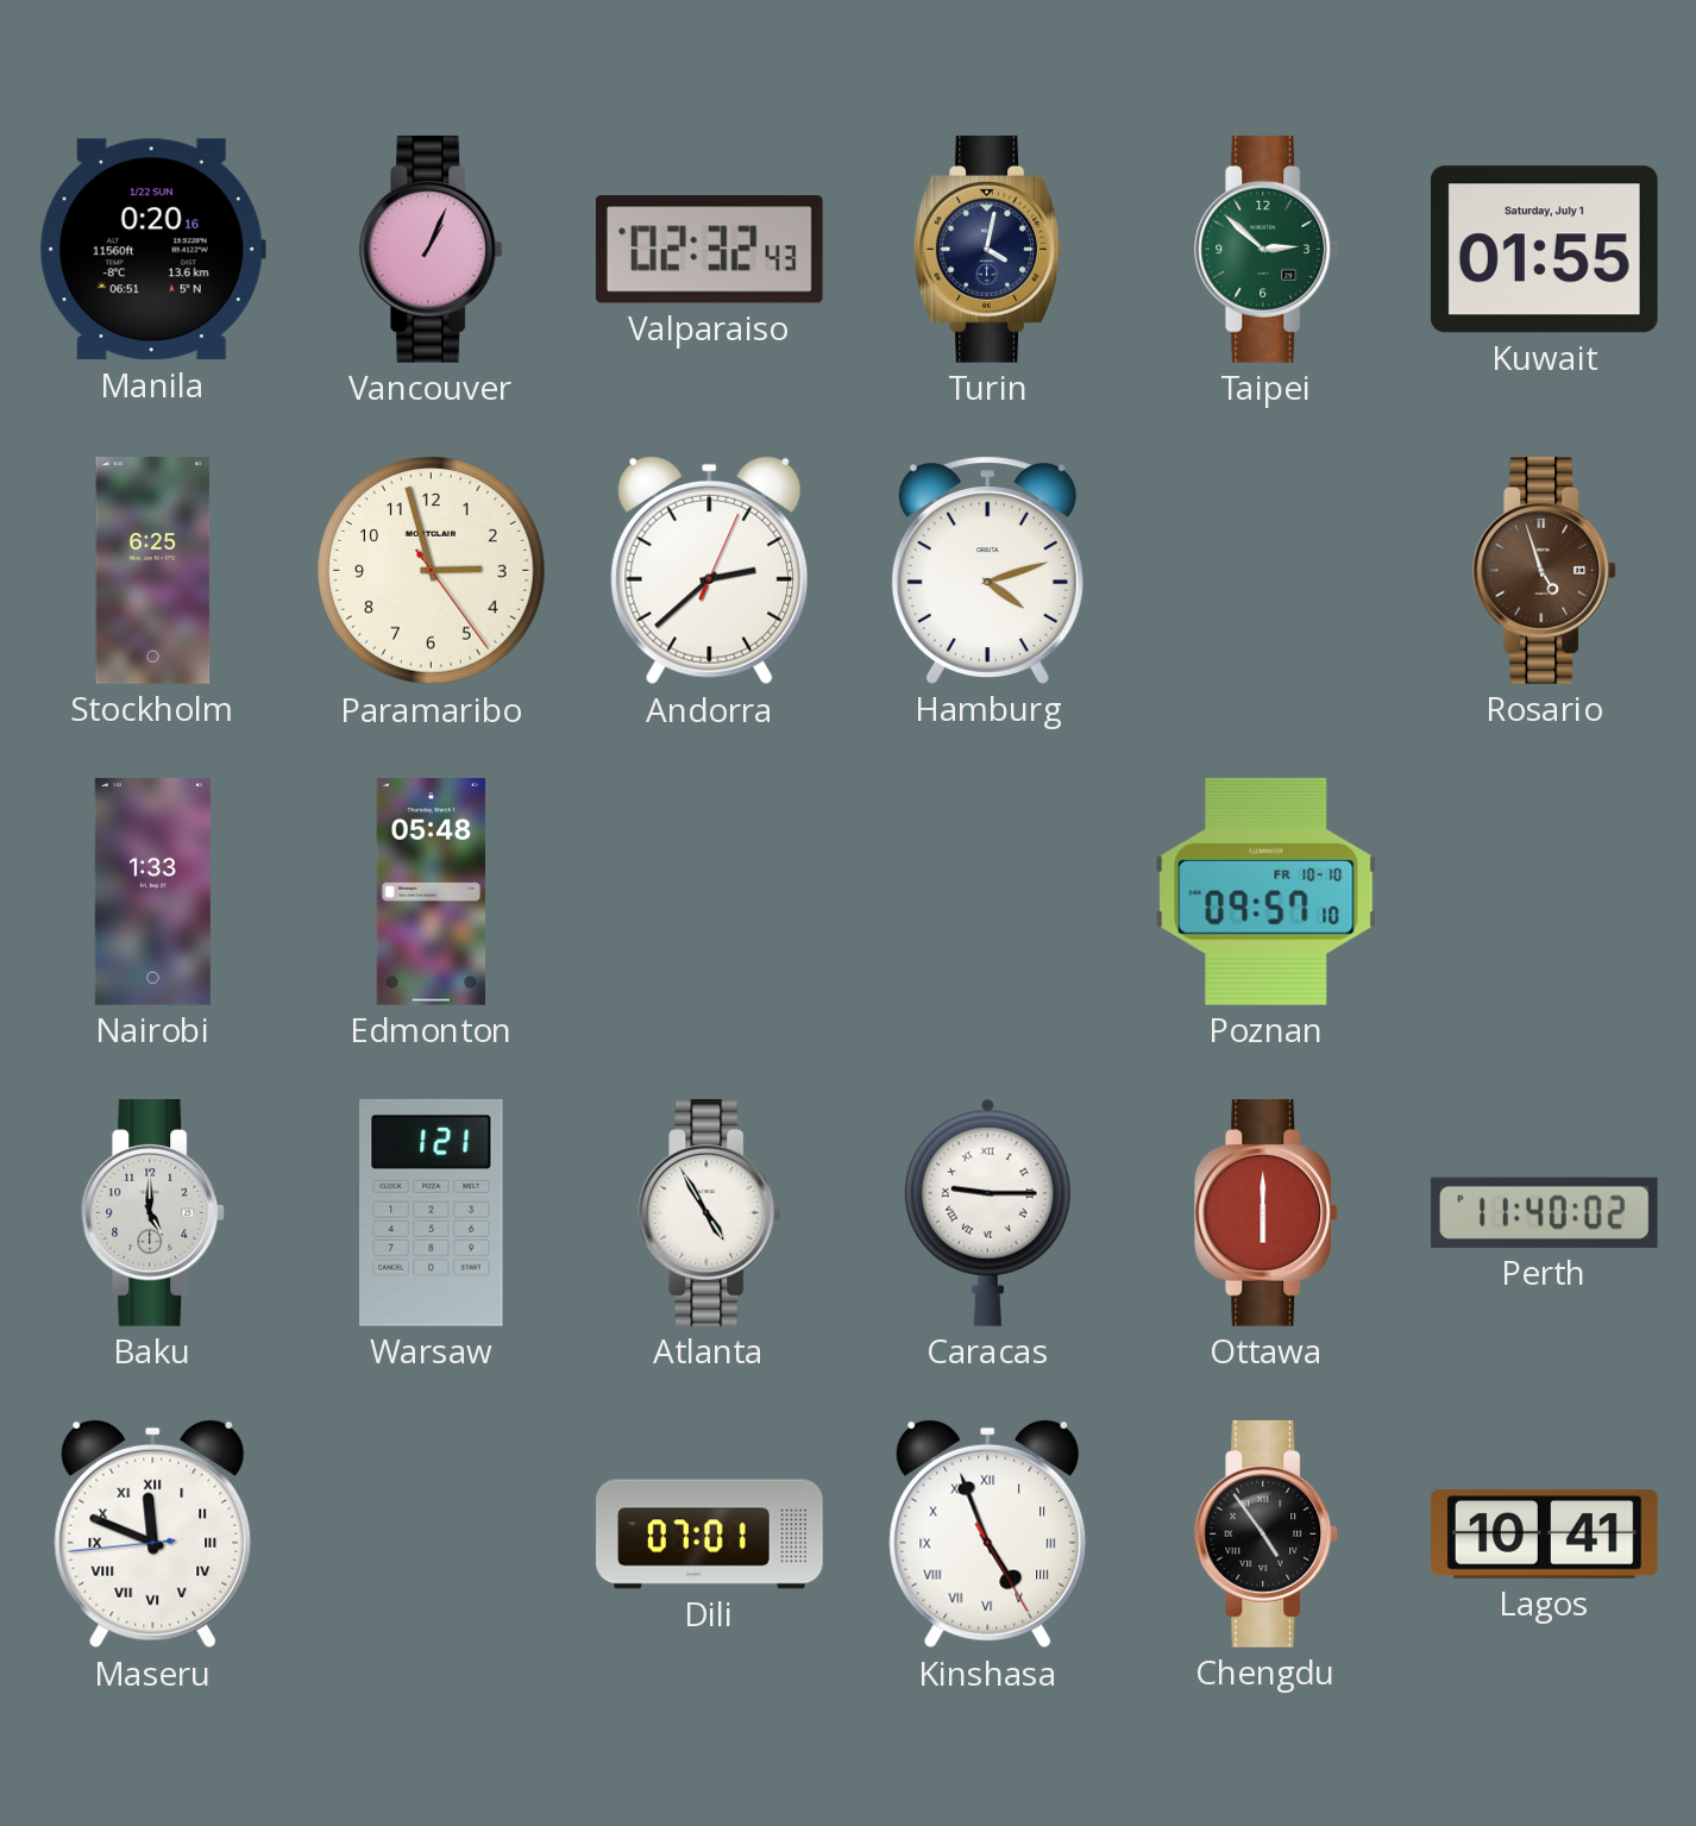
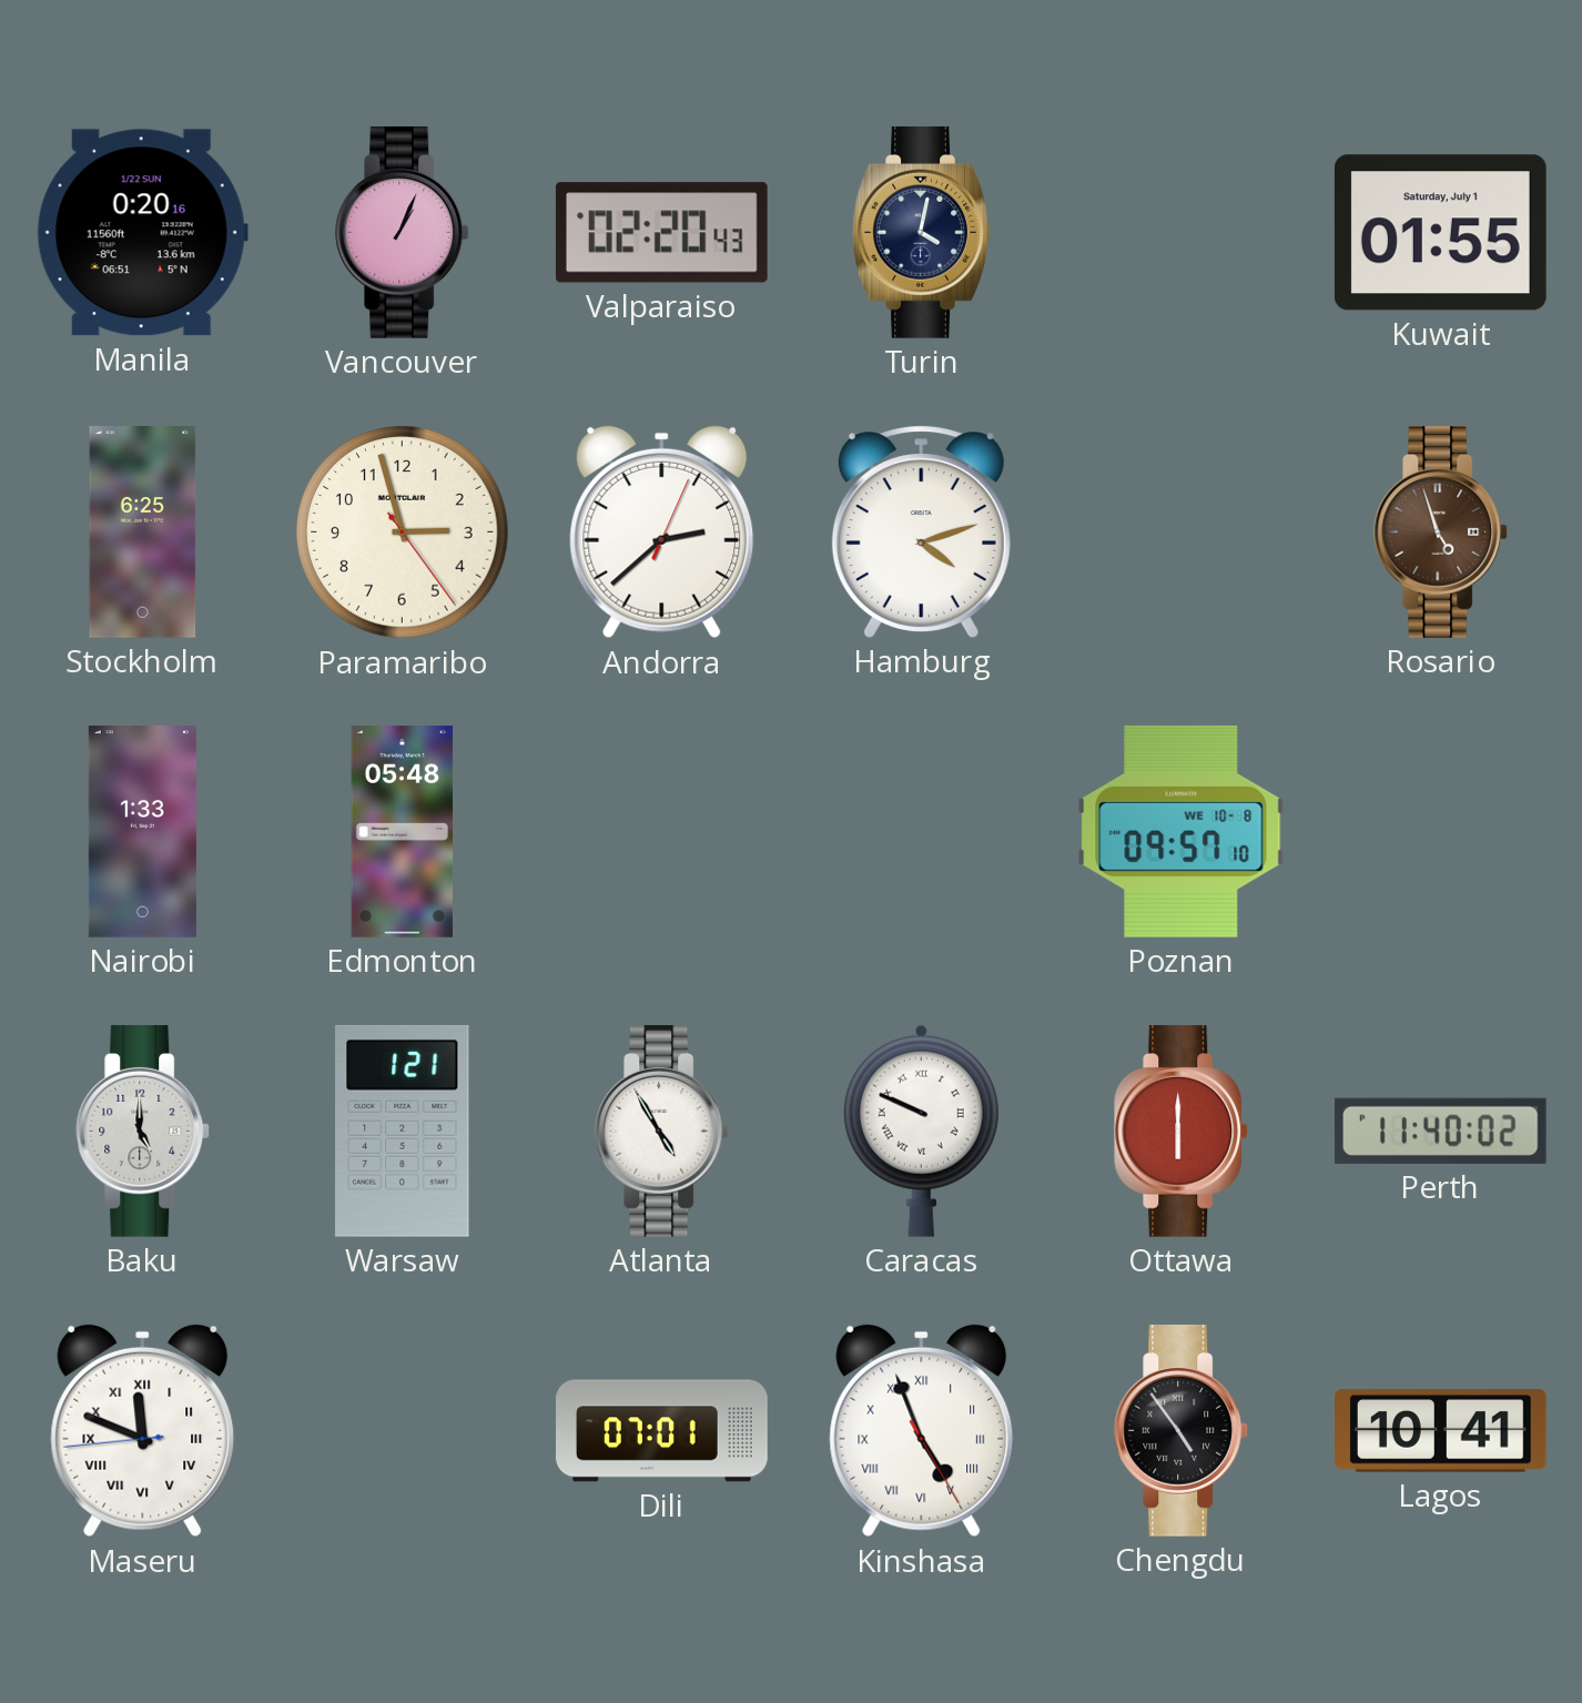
Valparaiso: 02:32 -> 02:20
Taipei: 2:52 -> none
Poznan date: FR 10-10 -> WE 10-8
Caracas: 9:15 -> 9:49
